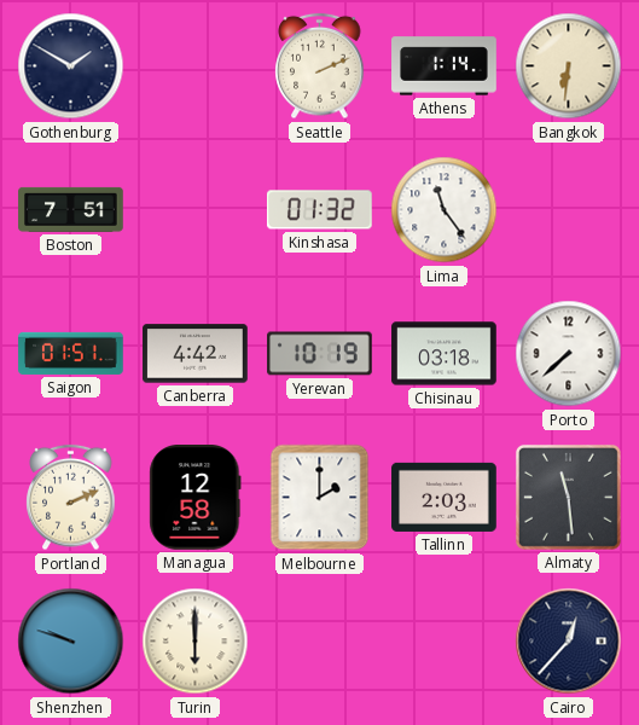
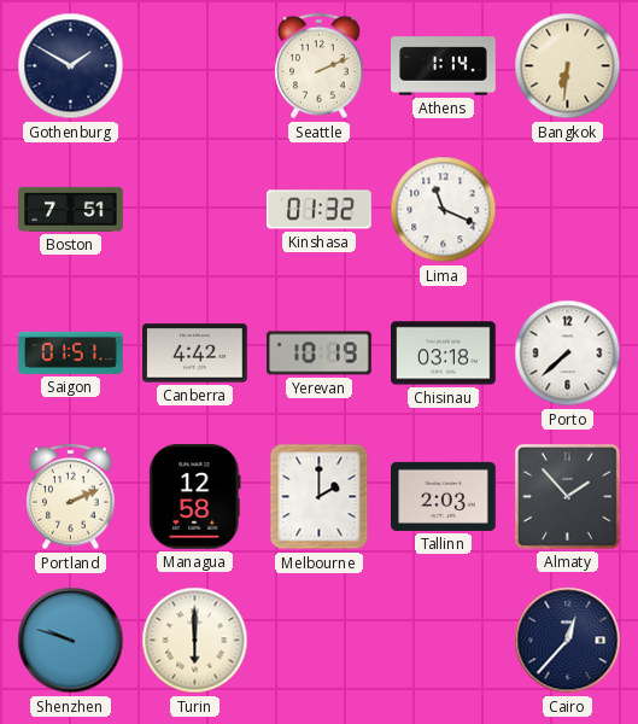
Lima: 11:24 -> 11:19
Almaty: 11:29 -> 1:53
